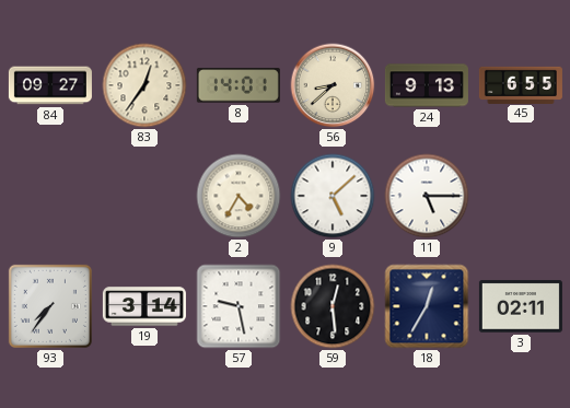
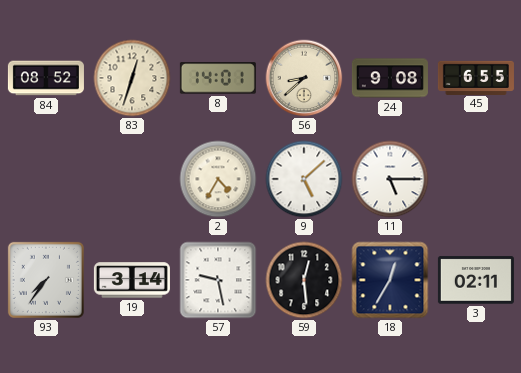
84: 09:27 -> 08:52
83: 12:36 -> 12:33
24: 9:13 -> 9:08
